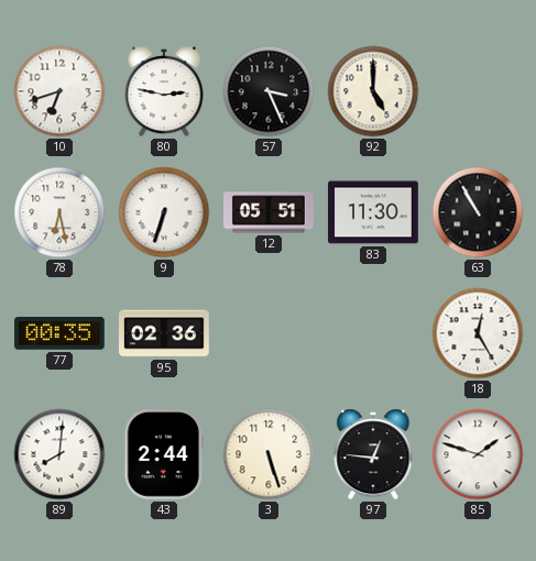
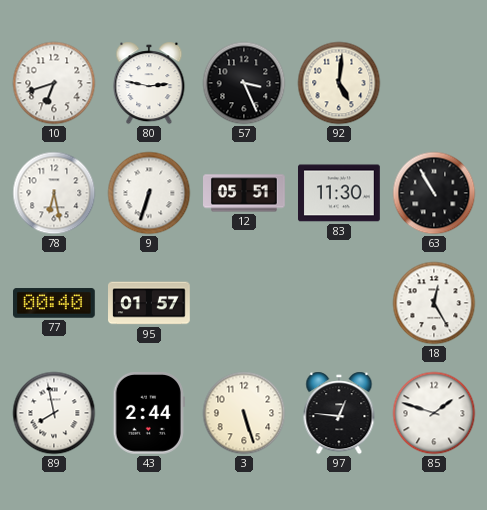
92: 5:00 -> 5:01
77: 00:35 -> 00:40
95: 02:36 -> 01:57
89: 8:01 -> 7:58
